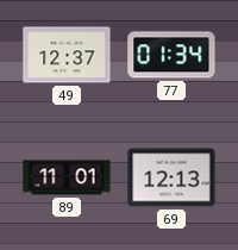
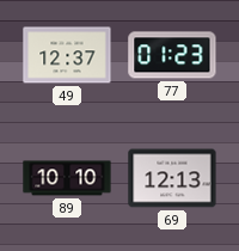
77: 01:34 -> 01:23
89: 11:01 -> 10:10
